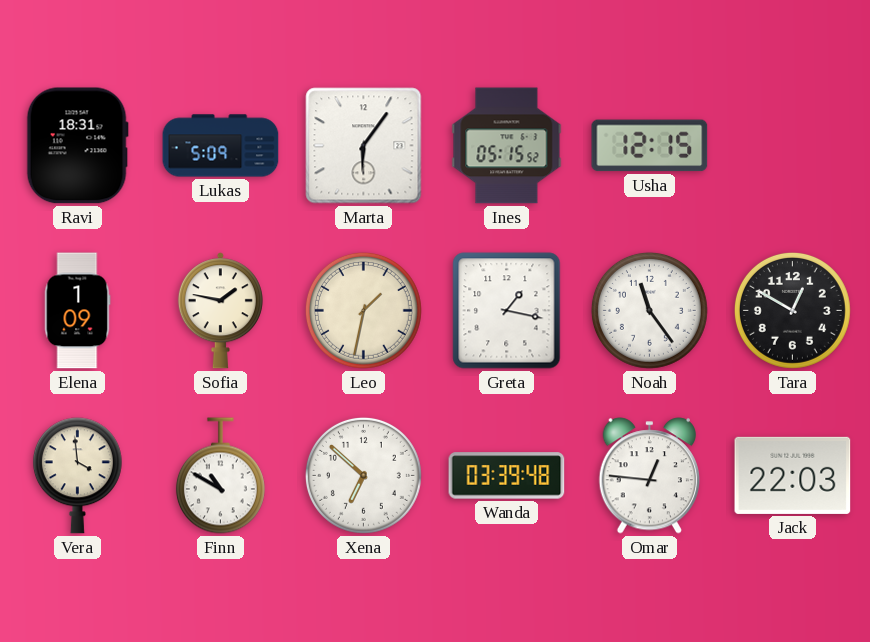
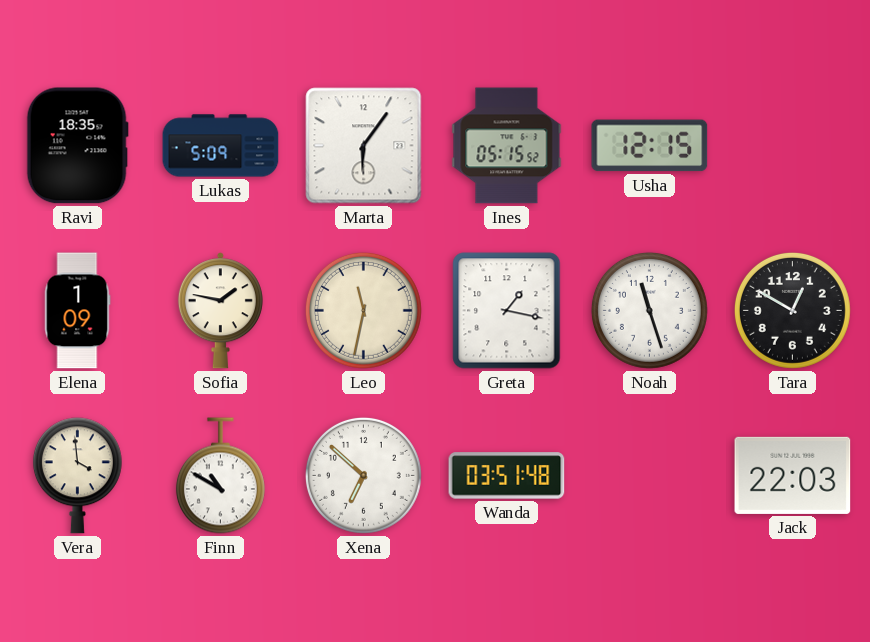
Ravi: 18:31 -> 18:35
Leo: 1:32 -> 11:32
Noah: 11:24 -> 11:27
Wanda: 03:39 -> 03:51
Omar: 12:46 -> none
